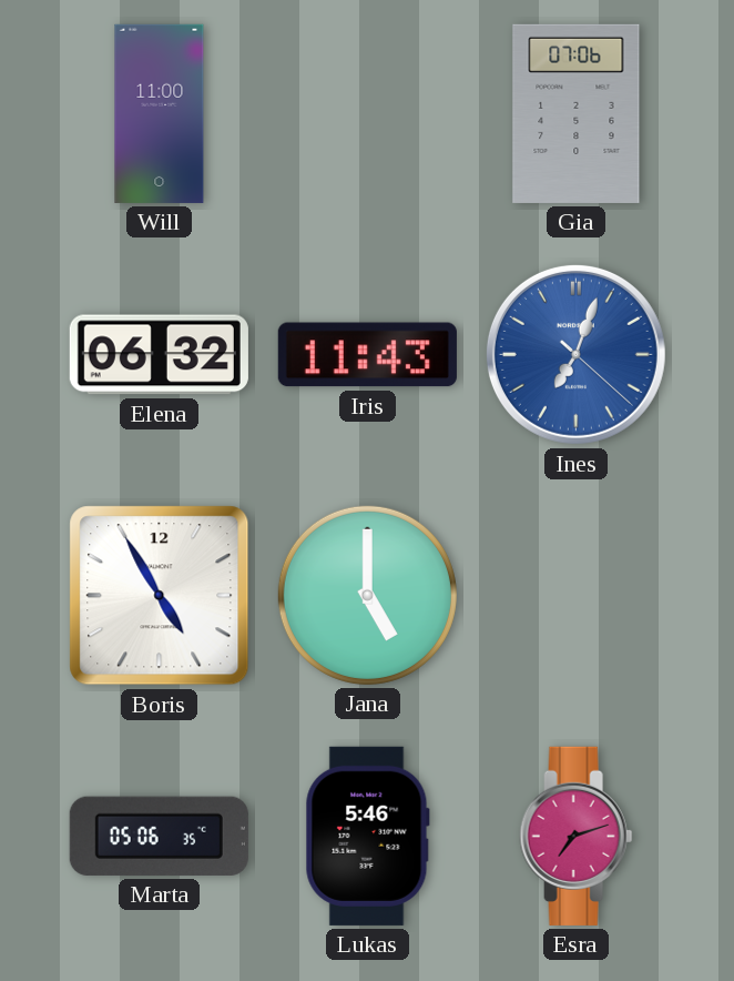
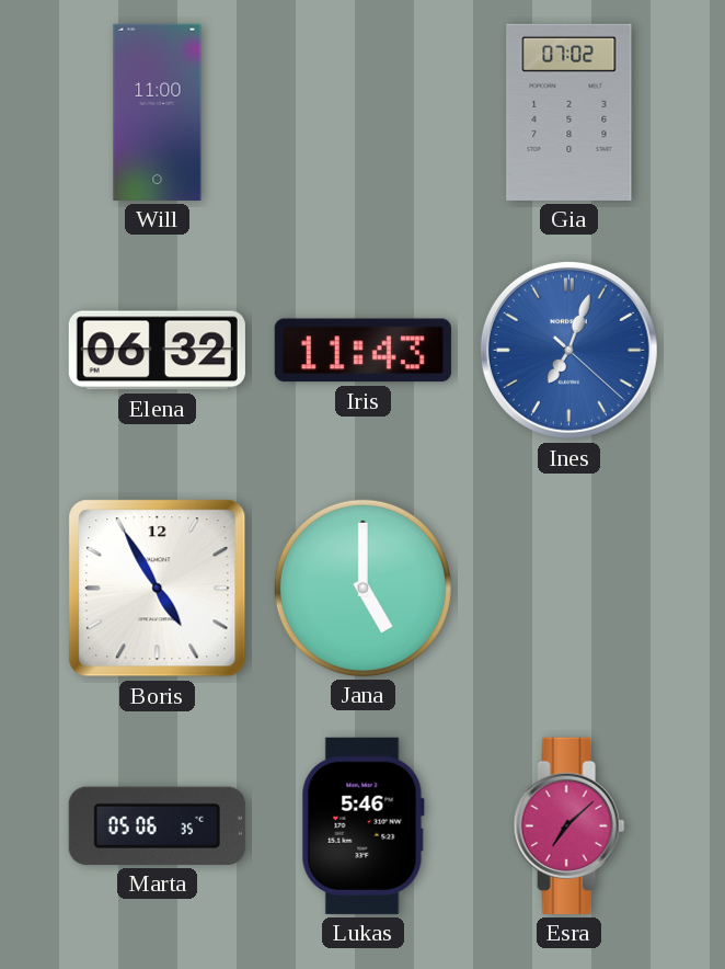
Gia: 07:06 -> 07:02
Esra: 7:12 -> 7:08
